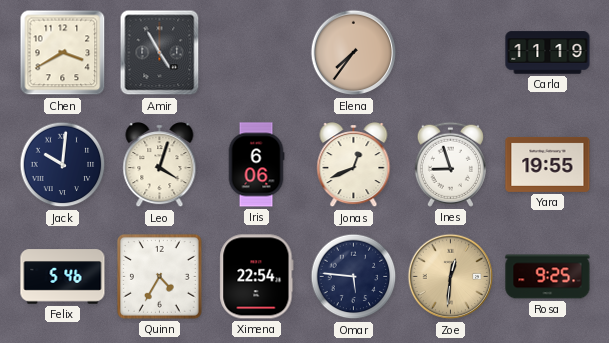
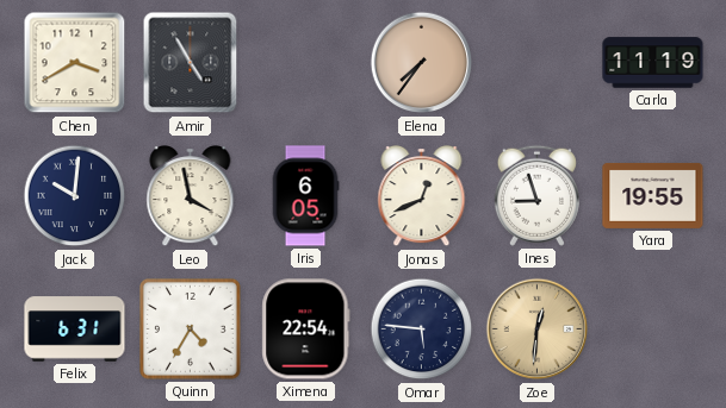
Leo: 4:03 -> 3:58
Iris: 6:06 -> 6:05
Felix: 5:46 -> 6:31
Rosa: 9:25 -> none
